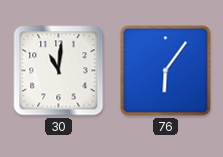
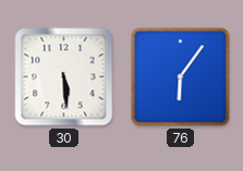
30: 11:01 -> 5:29
